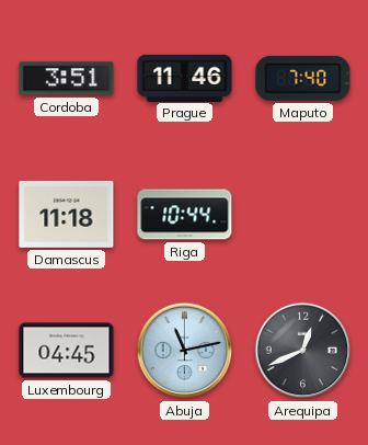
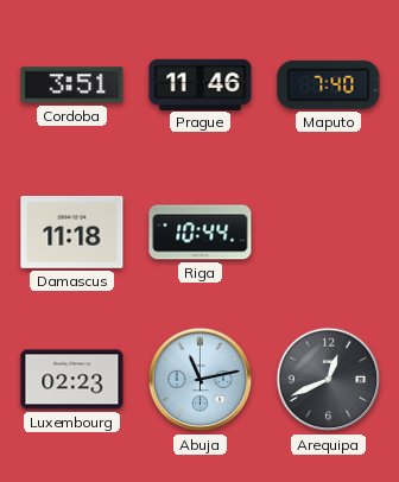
Luxembourg: 04:45 -> 02:23
